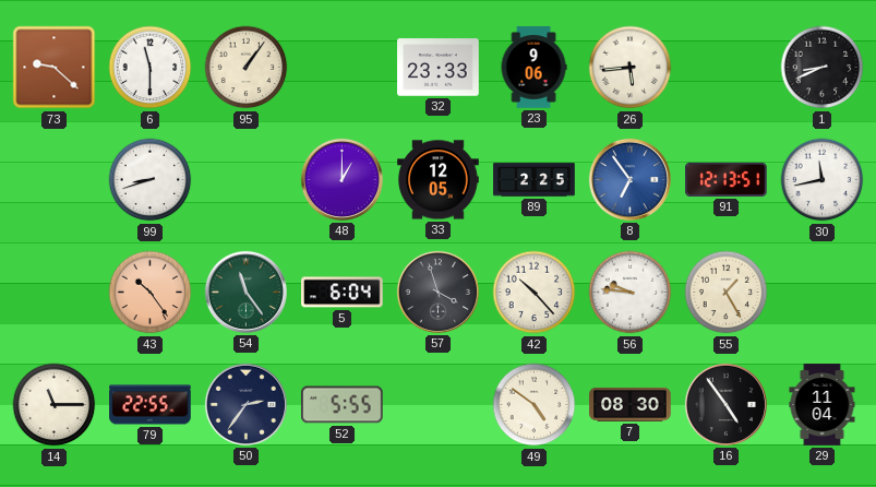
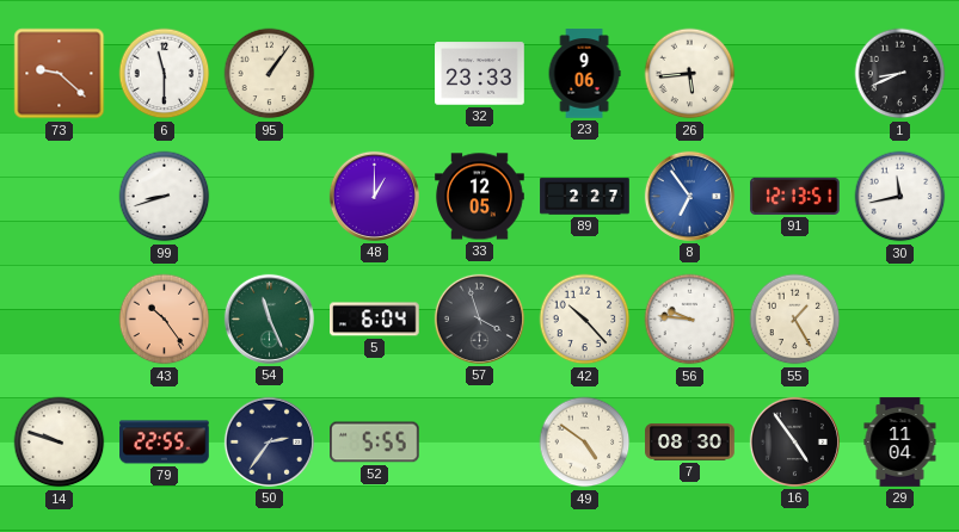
89: 2:25 -> 2:27
54: 11:24 -> 11:26
14: 11:15 -> 9:48
